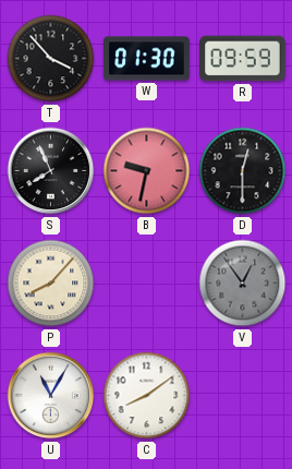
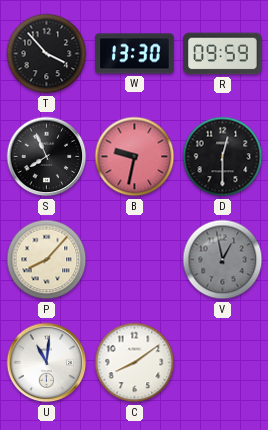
W: 01:30 -> 13:30
V: 12:54 -> 12:58
U: 11:05 -> 11:01
